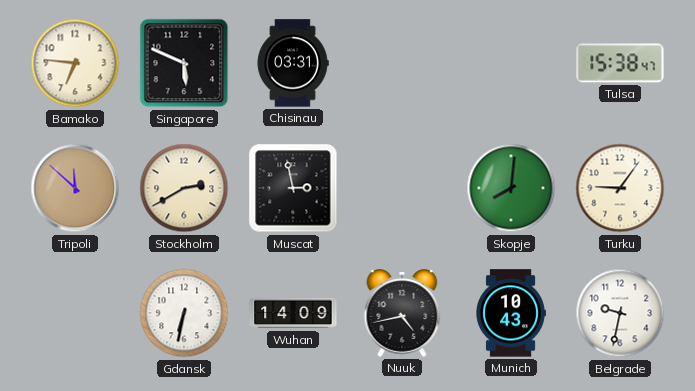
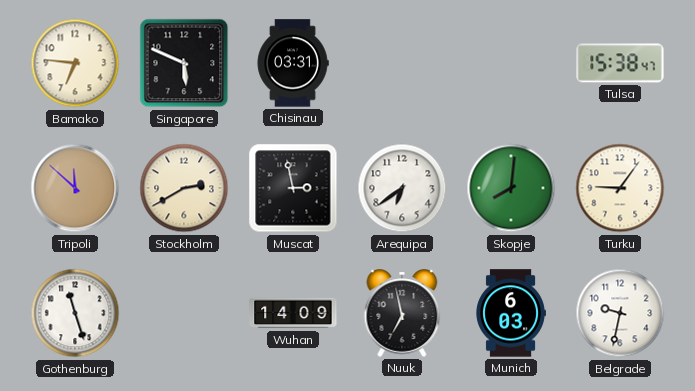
Arequipa: none -> 6:39
Gothenburg: none -> 11:27
Gdansk: 6:32 -> none
Nuuk: 4:43 -> 6:58
Munich: 10:43 -> 6:03
